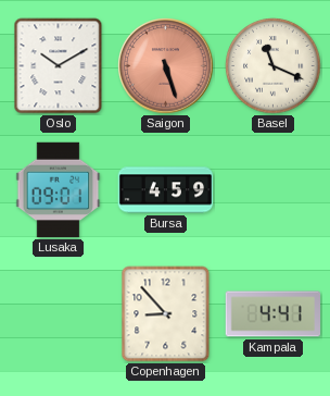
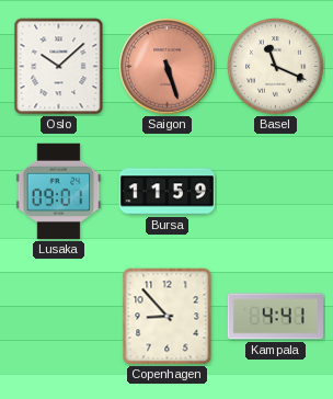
Oslo: 10:10 -> 10:08
Bursa: 4:59 -> 11:59
